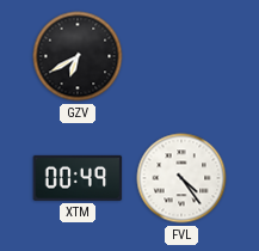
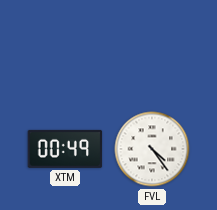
GZV: 6:40 -> none
